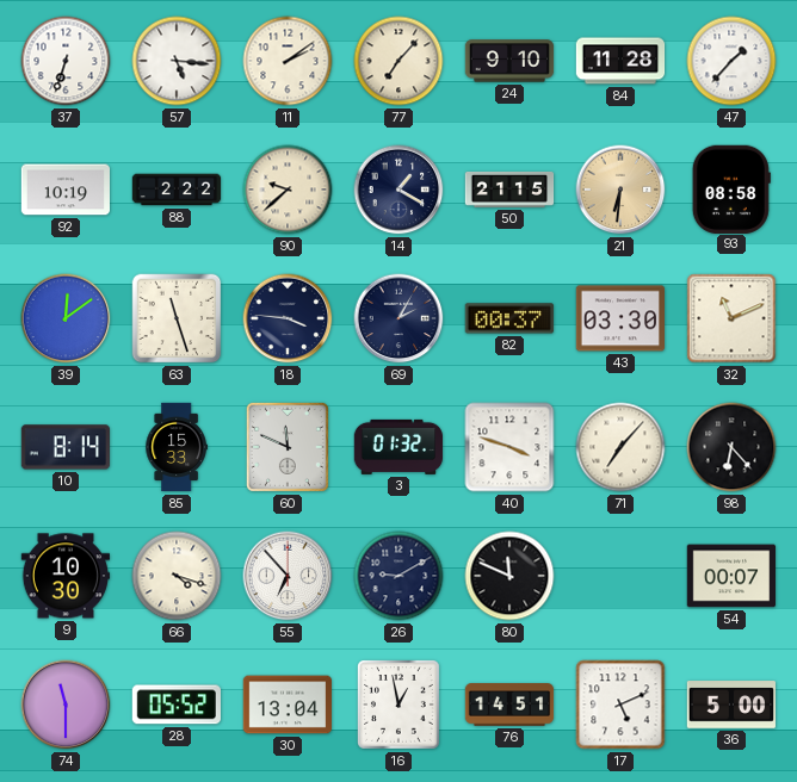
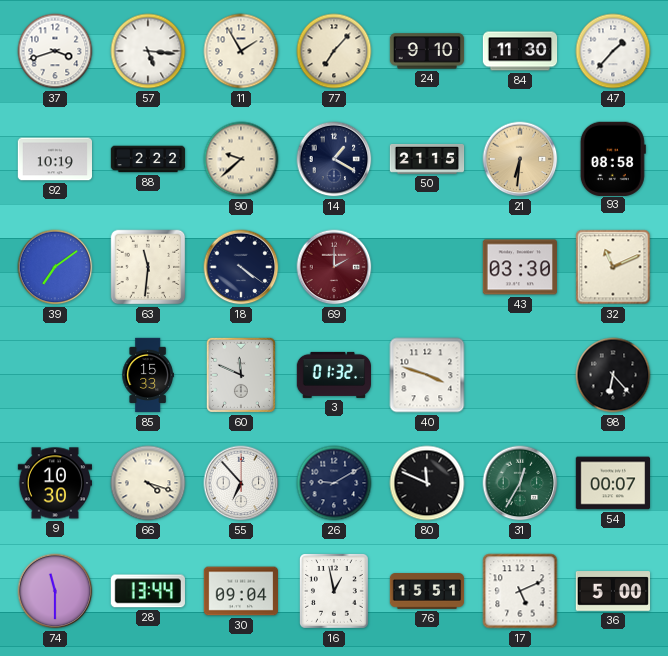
37: 6:33 -> 3:42
11: 2:09 -> 1:55
84: 11:28 -> 11:30
39: 12:09 -> 7:09
63: 11:27 -> 11:31
18: 3:46 -> 4:21
69: 2:05 -> 2:00
69 dial: navy -> burgundy
82: 00:37 -> none
10: 8:14 -> none
71: 7:07 -> none
31: none -> 12:35
28: 05:52 -> 13:44
30: 13:04 -> 09:04
76: 14:51 -> 15:51
